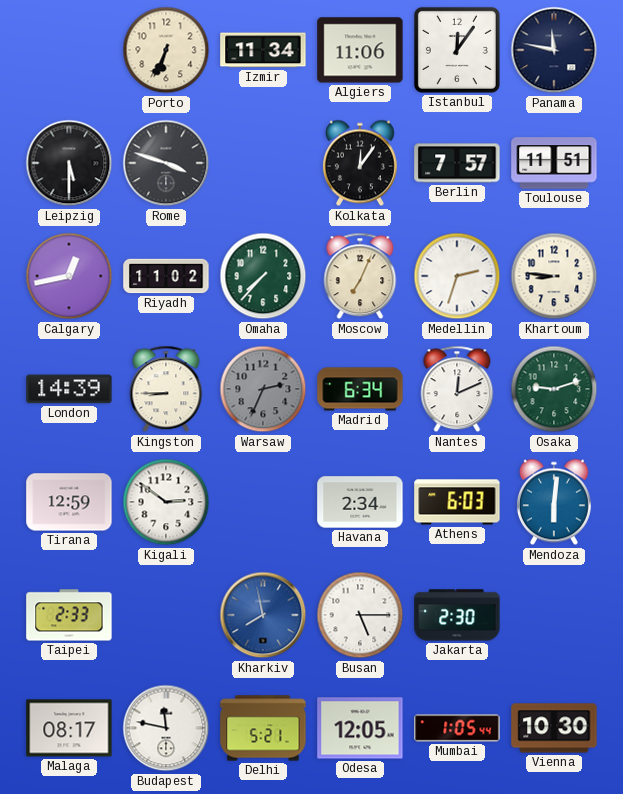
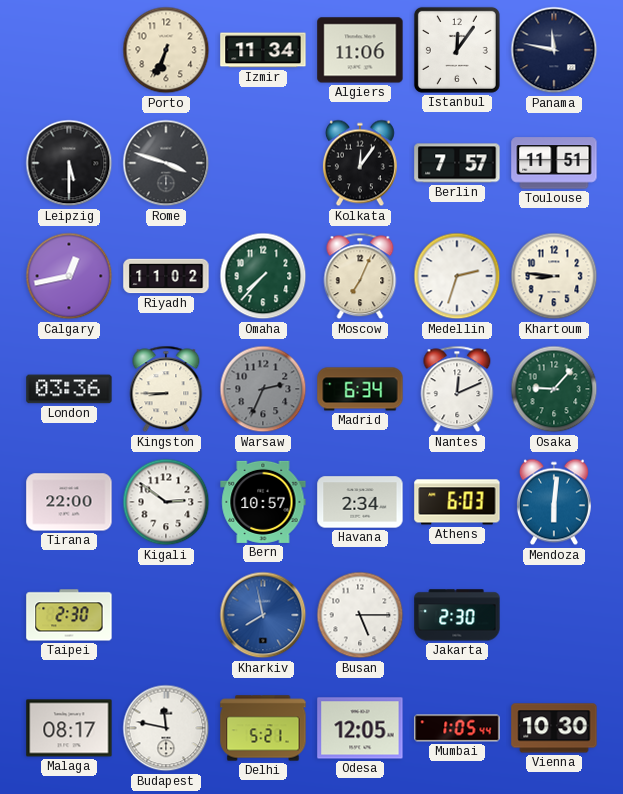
London: 14:39 -> 03:36
Osaka: 9:12 -> 9:07
Tirana: 12:59 -> 22:00
Bern: none -> 10:57
Taipei: 2:33 -> 2:30
